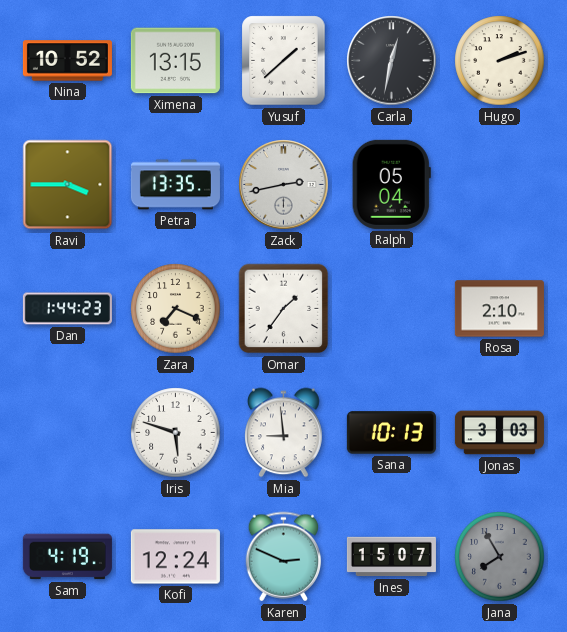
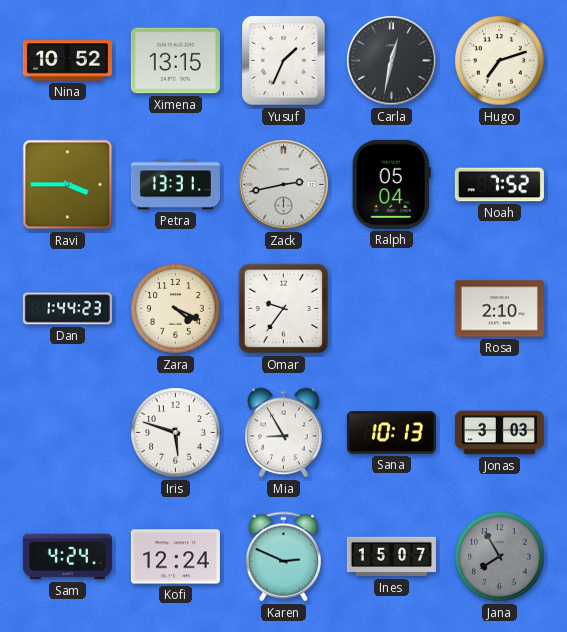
Yusuf: 1:38 -> 1:34
Hugo: 2:12 -> 7:12
Petra: 13:35 -> 13:31
Noah: none -> 7:52
Zara: 7:19 -> 4:19
Omar: 1:36 -> 9:36
Mia: 8:59 -> 8:55
Sam: 4:19 -> 4:24
